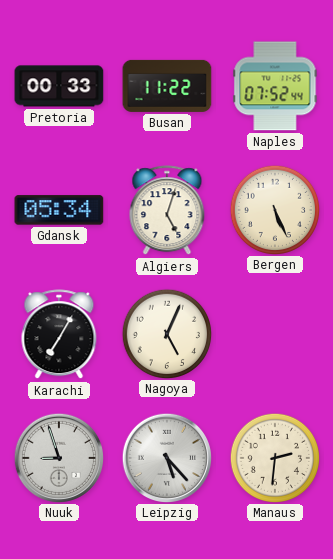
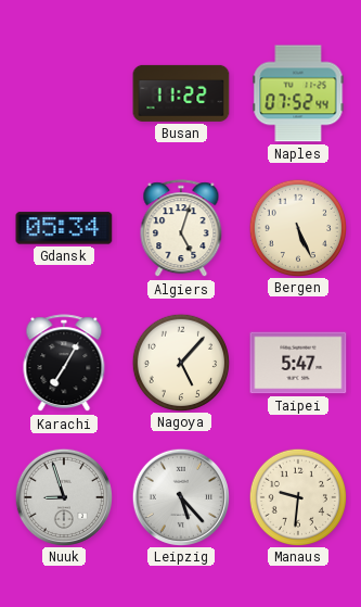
Pretoria: 00:33 -> none
Nagoya: 5:04 -> 5:07
Taipei: none -> 5:47
Manaus: 2:31 -> 9:31
